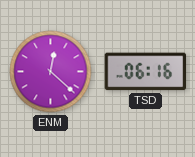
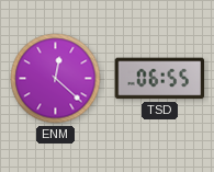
TSD: 06:16 -> 06:55
